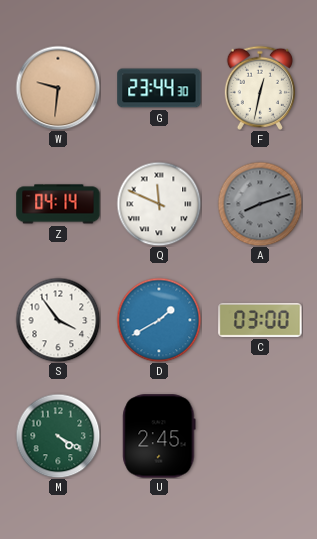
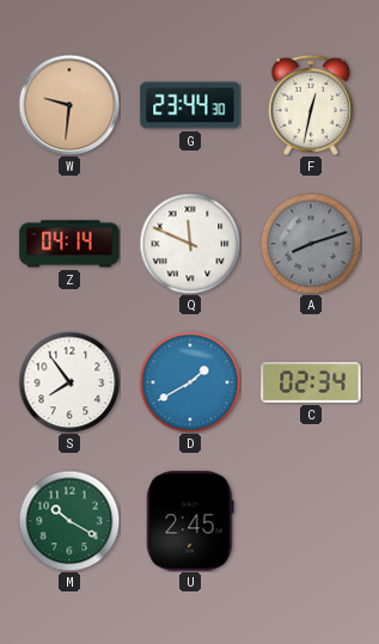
S: 3:54 -> 7:54
C: 03:00 -> 02:34
M: 4:20 -> 10:20
